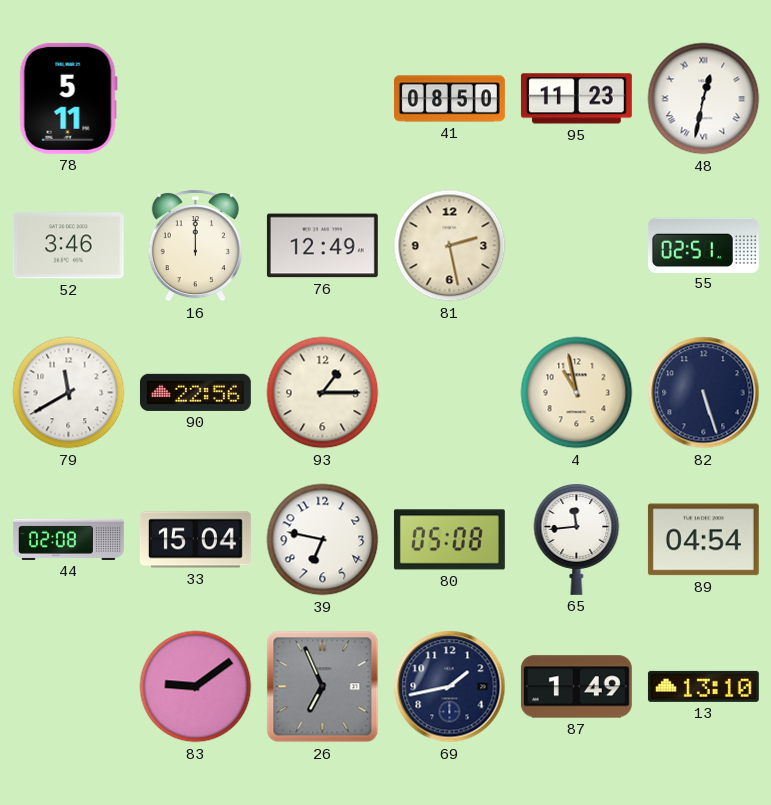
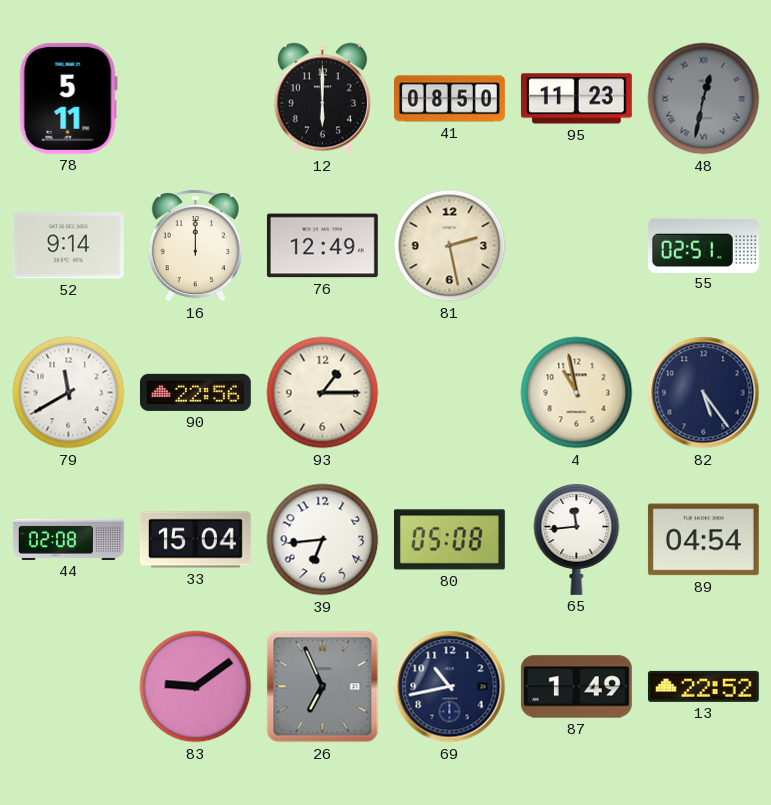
12: none -> 6:00
48 dial: white -> grey
52: 3:46 -> 9:14
82: 5:27 -> 5:24
39: 6:47 -> 6:44
69: 1:43 -> 10:43
13: 13:10 -> 22:52
